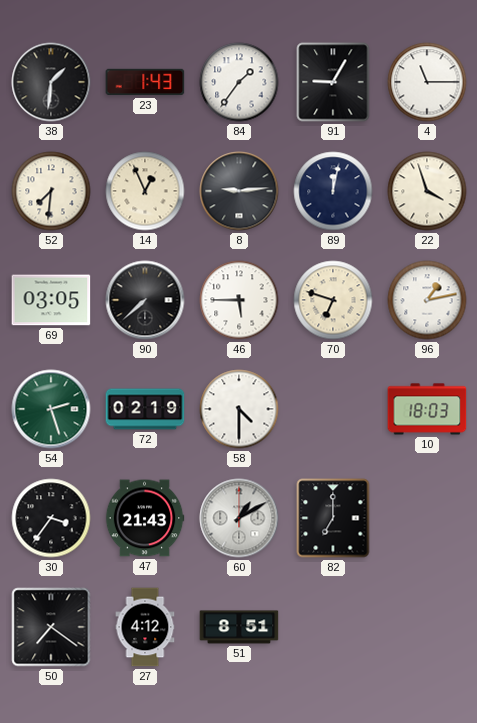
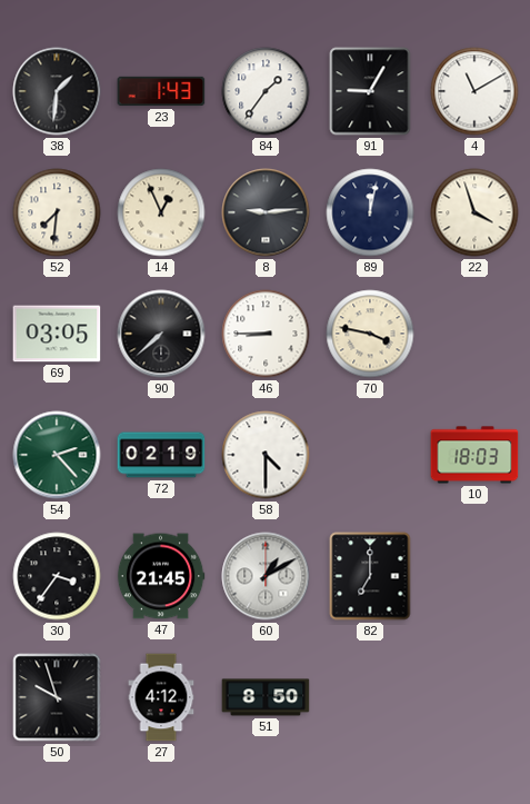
4: 11:15 -> 11:10
46: 5:45 -> 8:45
70: 6:48 -> 3:47
96: 1:13 -> none
54: 2:27 -> 2:23
47: 21:43 -> 21:45
50: 7:21 -> 9:57
51: 8:51 -> 8:50
